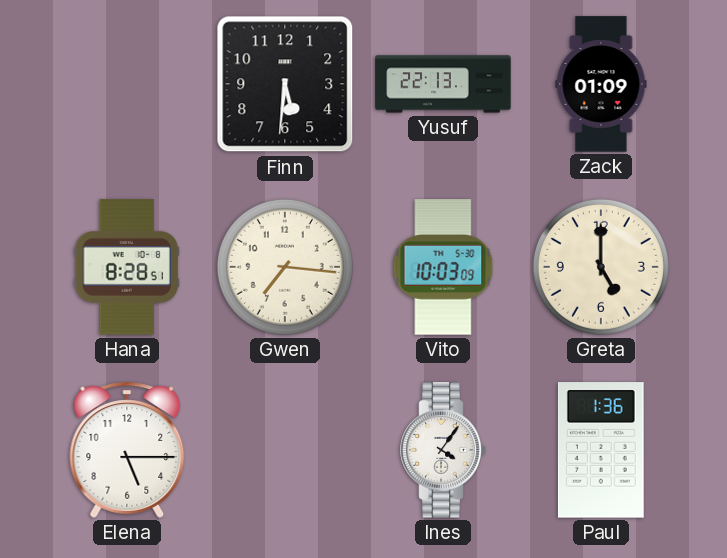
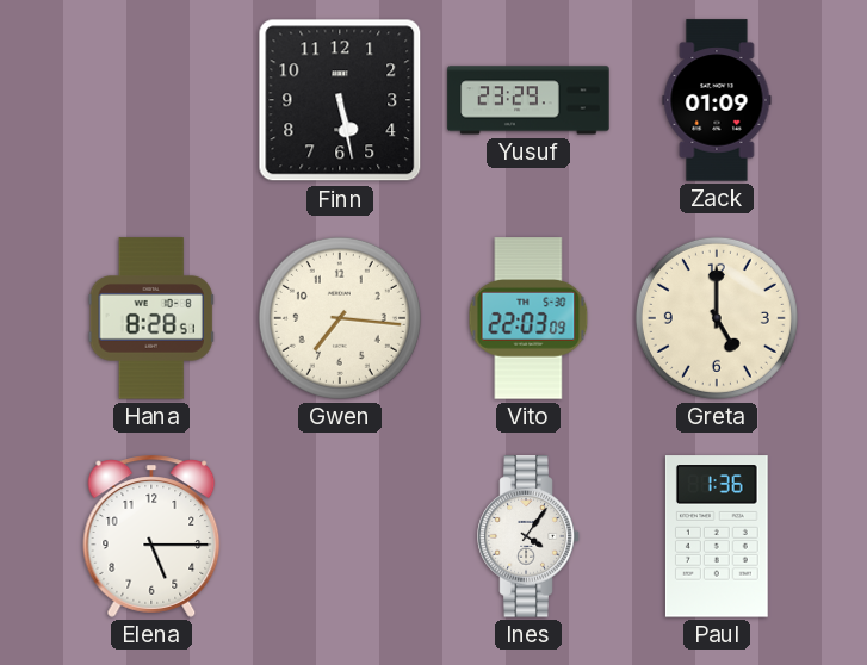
Finn: 5:31 -> 5:28
Yusuf: 22:13 -> 23:29
Vito: 10:03 -> 22:03
